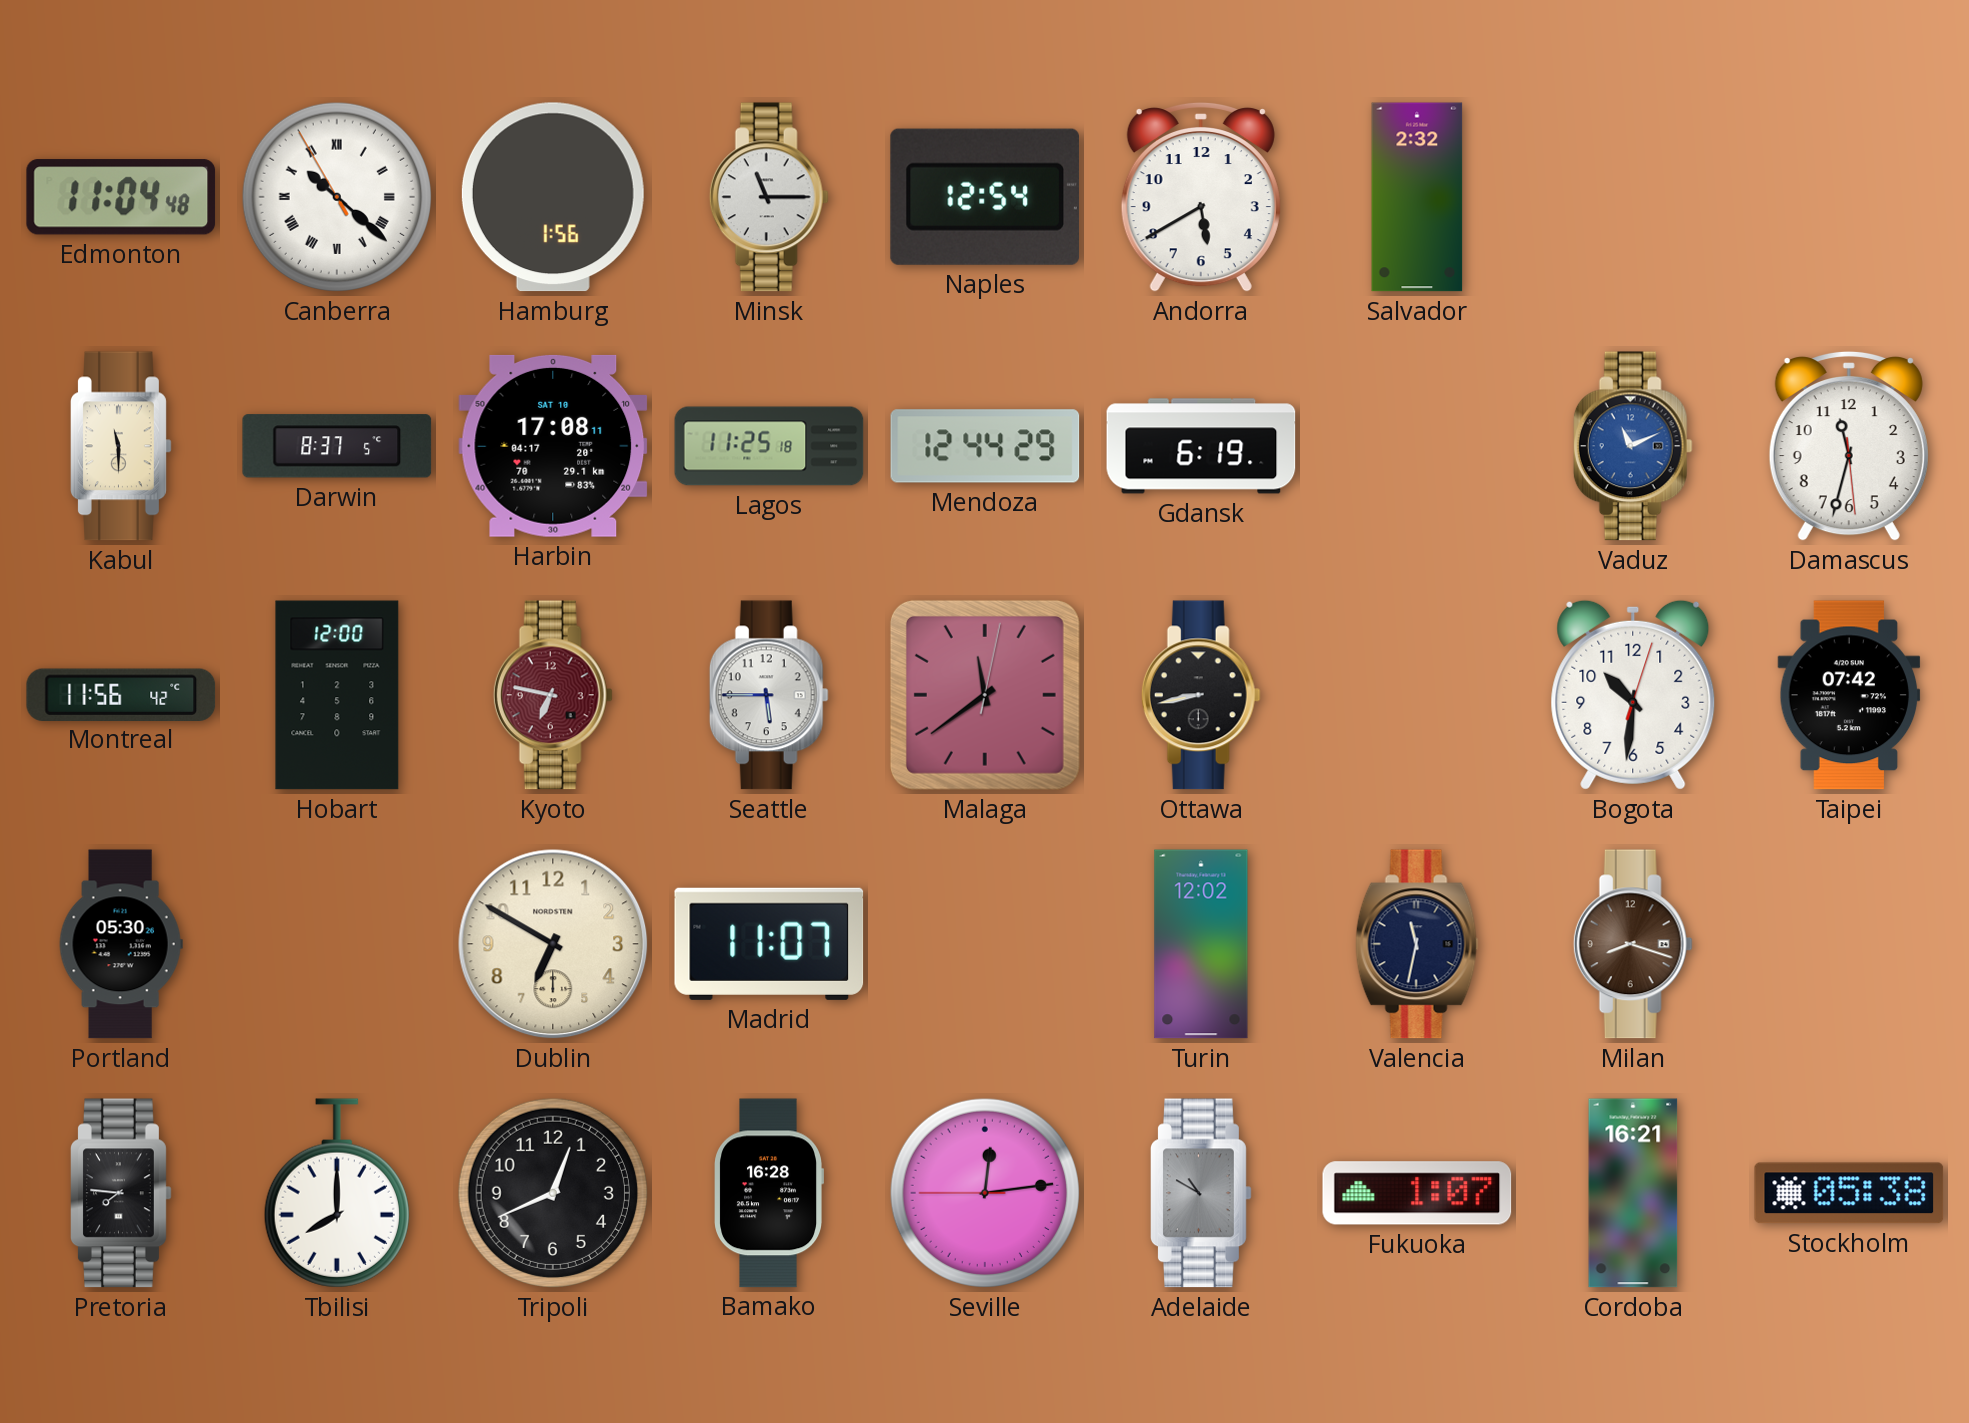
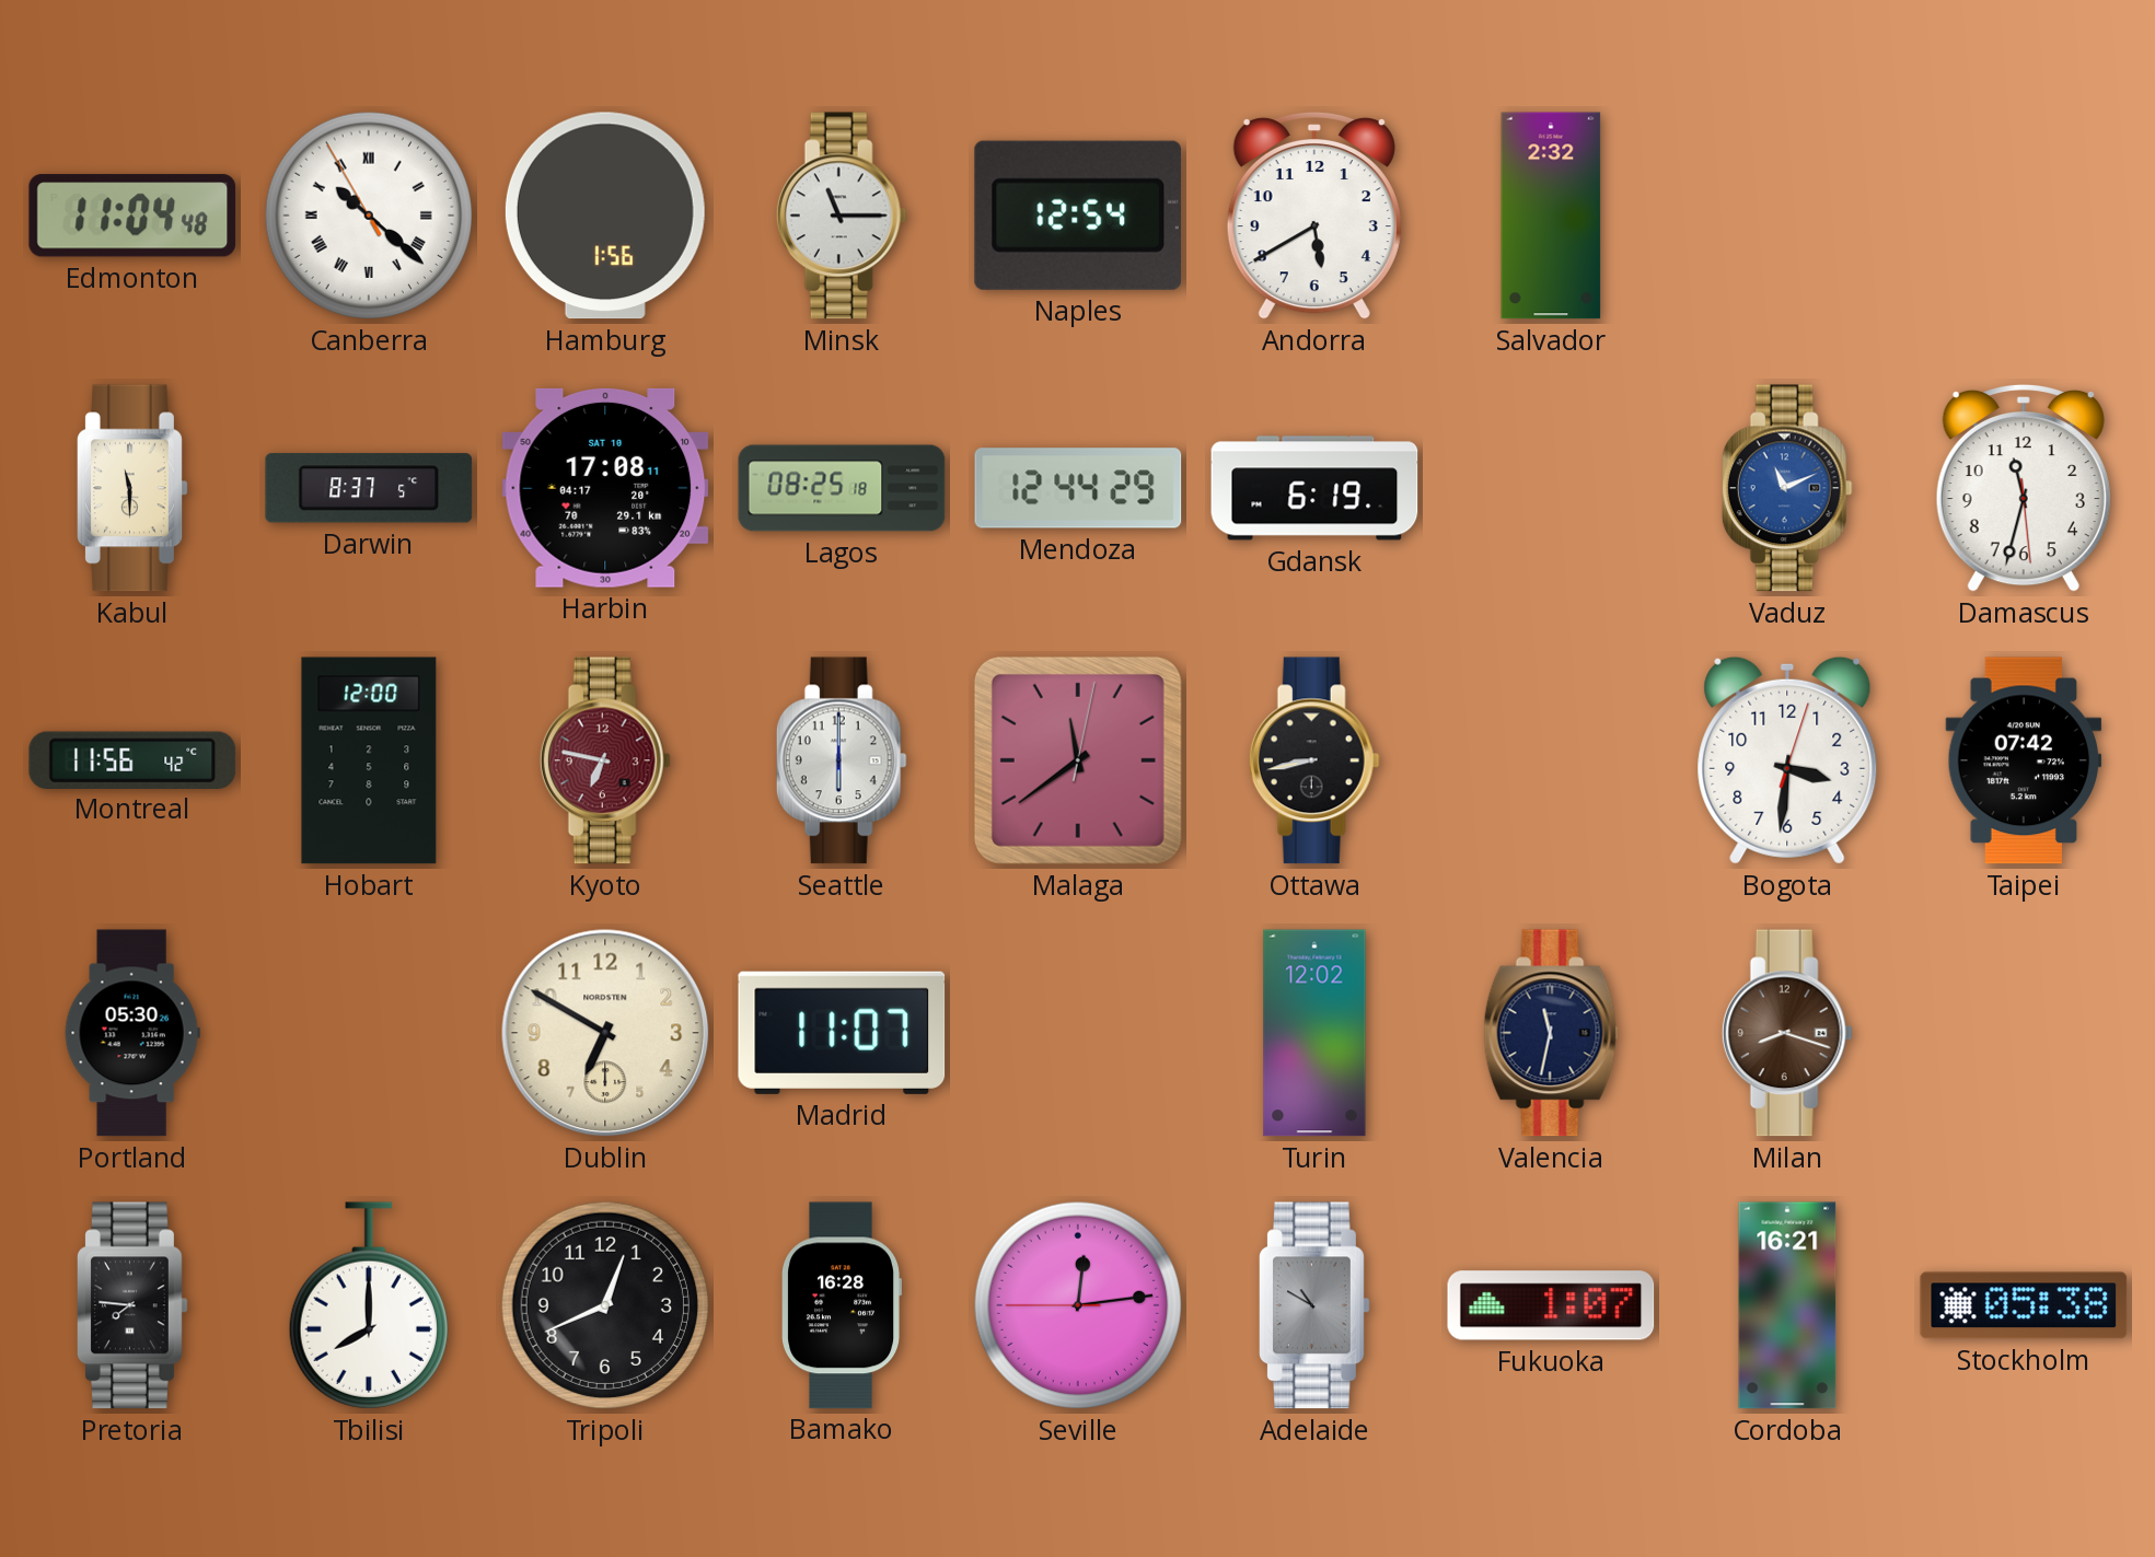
Lagos: 11:25 -> 08:25
Seattle: 5:45 -> 6:00
Bogota: 10:31 -> 3:31
